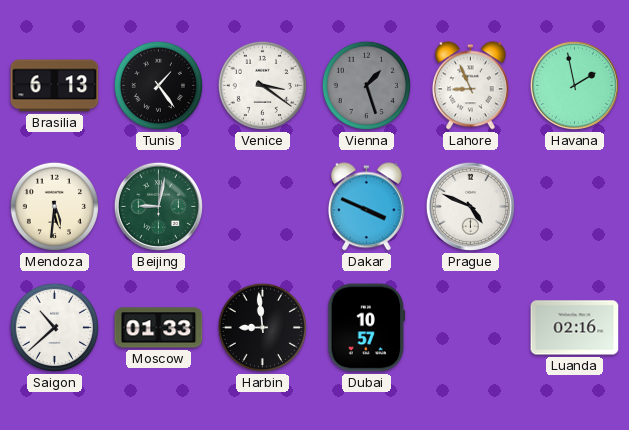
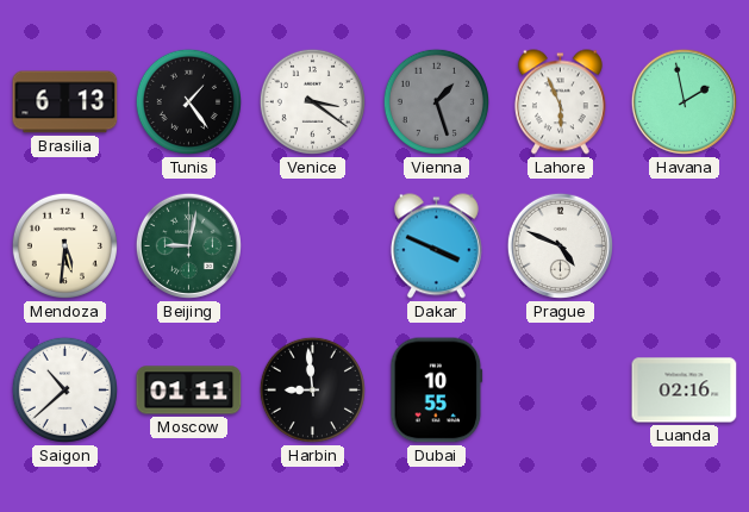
Lahore: 8:56 -> 5:56
Moscow: 01:33 -> 01:11
Dubai: 10:57 -> 10:55
